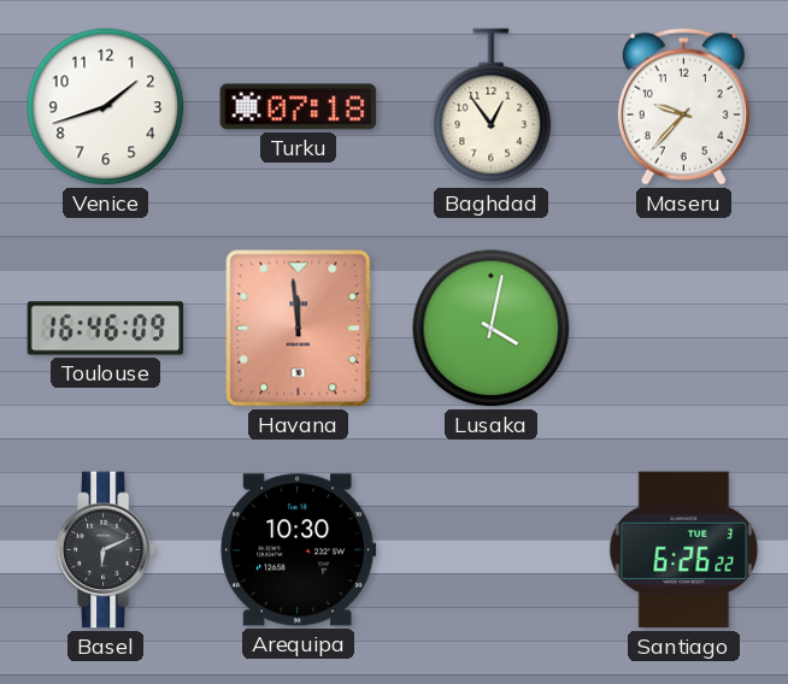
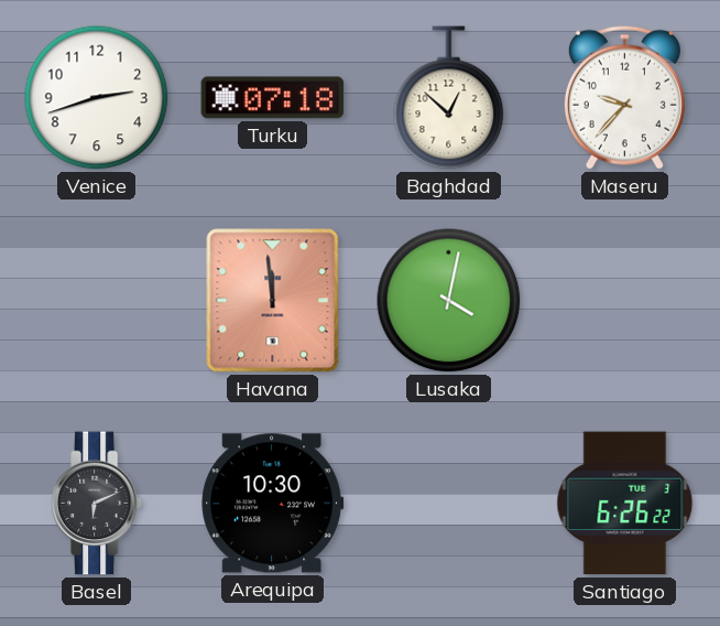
Venice: 1:42 -> 2:42
Baghdad: 12:54 -> 12:52
Toulouse: 16:46 -> none
